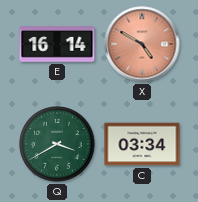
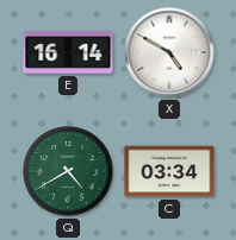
X dial: salmon -> white
Q: 3:40 -> 4:40
